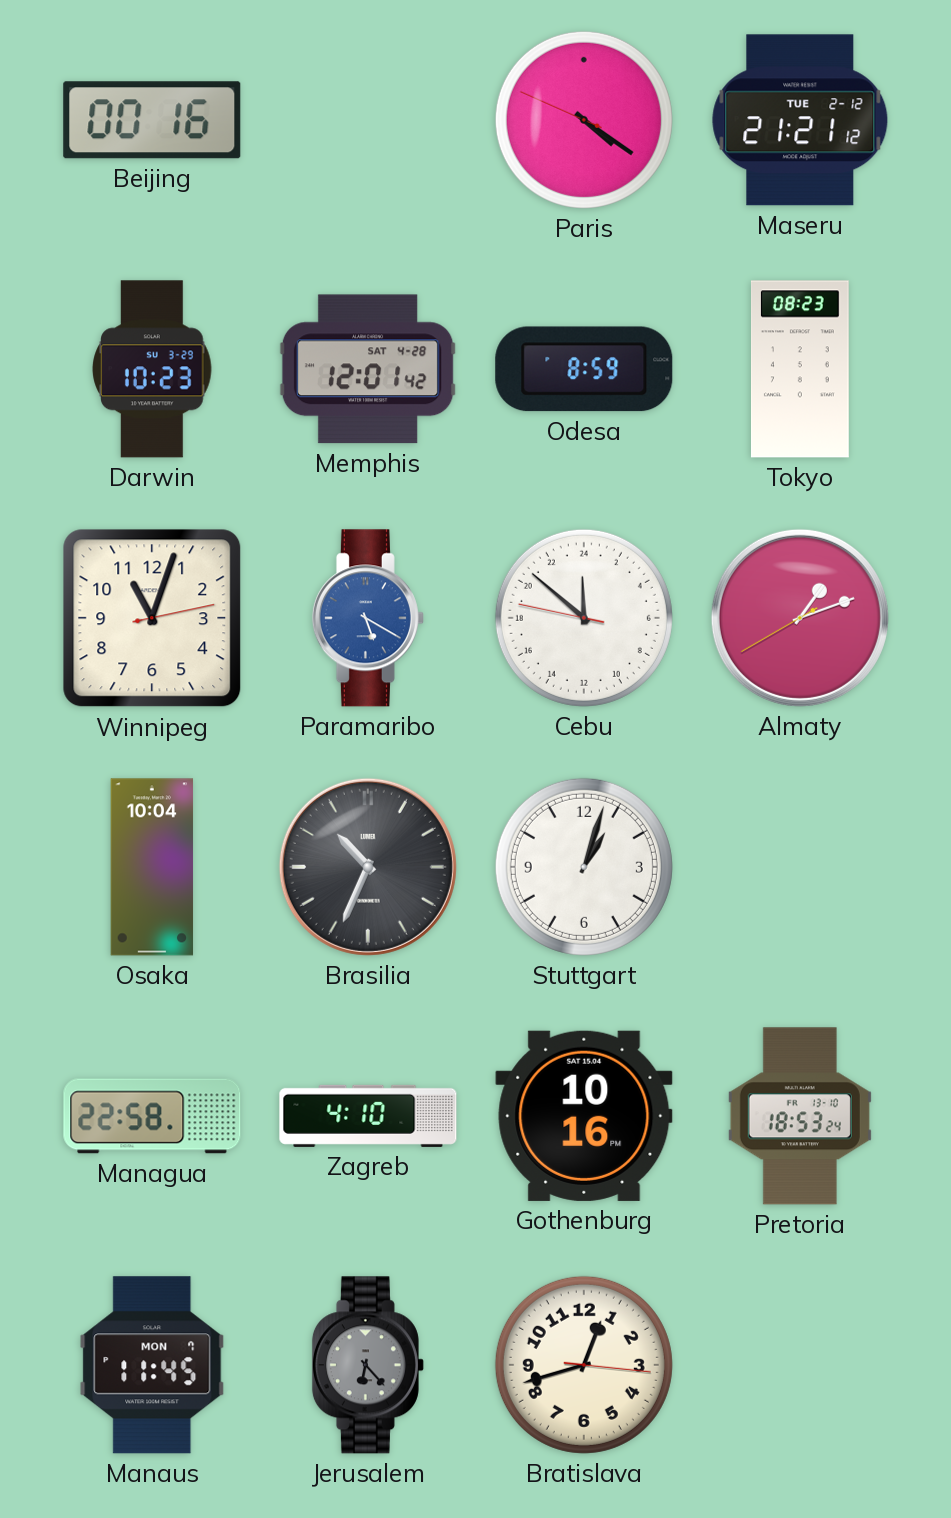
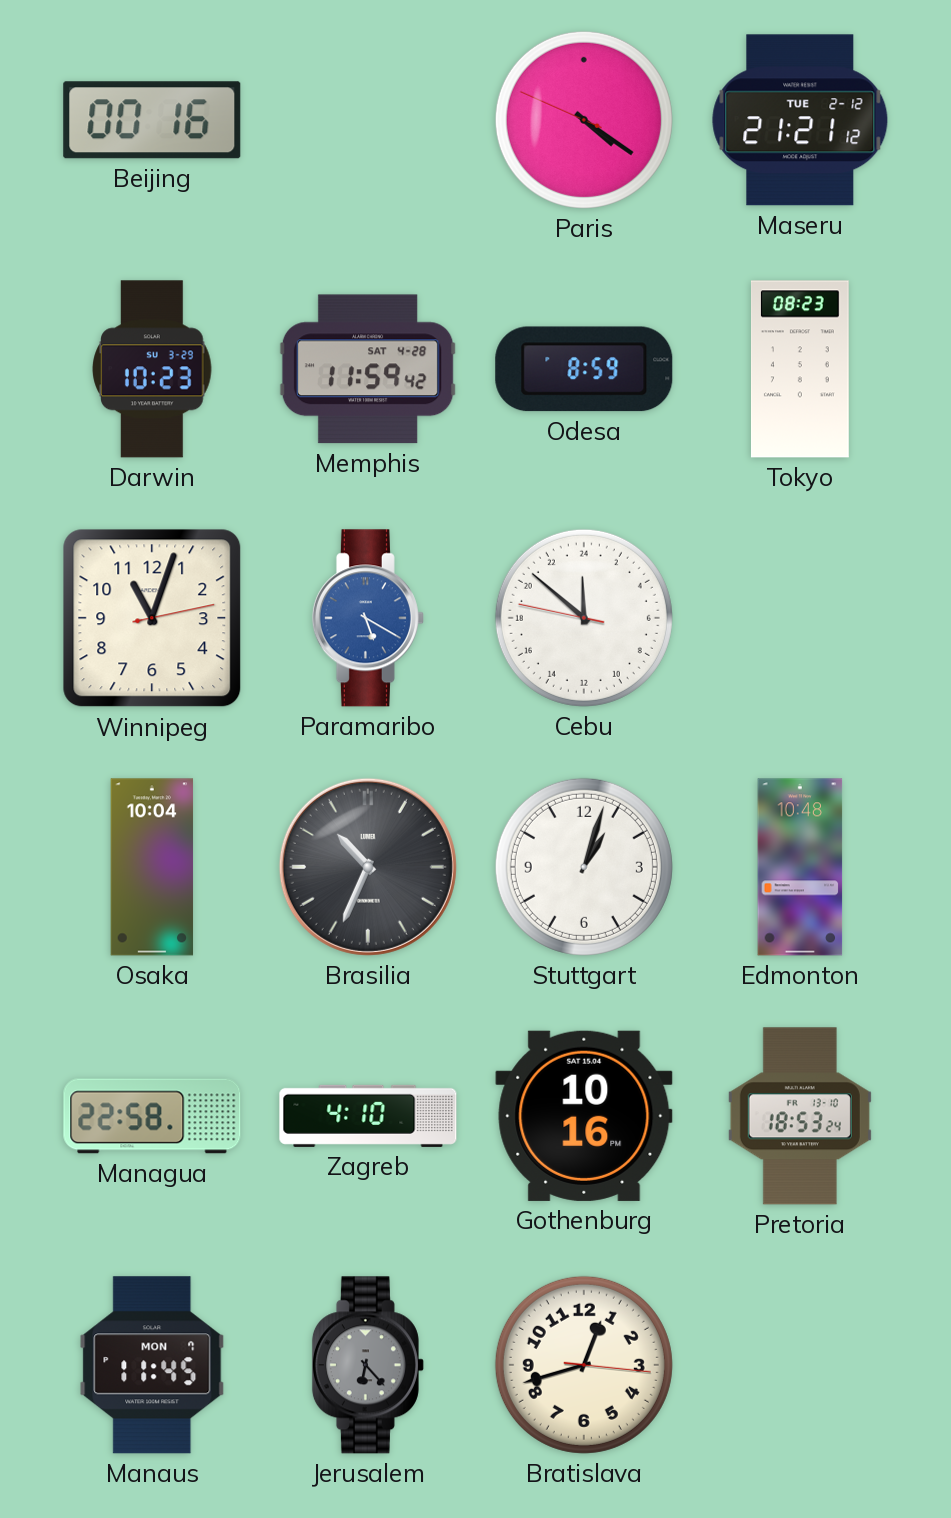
Memphis: 12:01 -> 11:59
Almaty: 1:11 -> none
Edmonton: none -> 10:48
